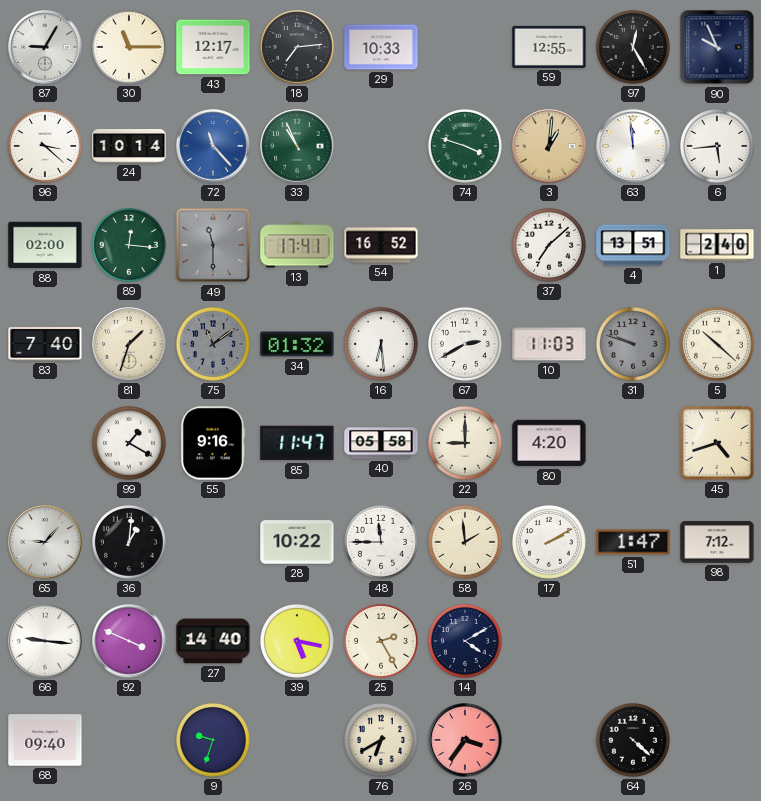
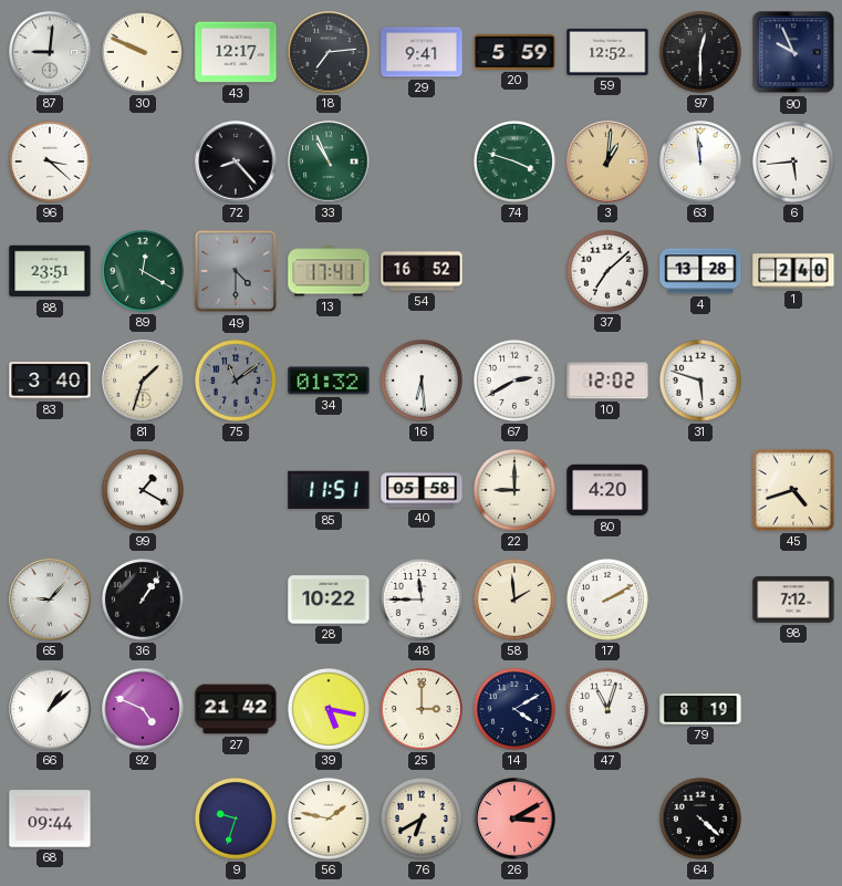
87: 9:05 -> 9:01
30: 11:15 -> 9:49
29: 10:33 -> 9:41
20: none -> 5:59
59: 12:55 -> 12:52
97: 12:25 -> 12:30
24: 10:14 -> none
72: 11:23 -> 8:23
72 dial: blue -> black
88: 02:00 -> 23:51
89: 12:16 -> 12:20
49: 11:30 -> 4:30
4: 13:51 -> 13:28
83: 7:40 -> 3:40
10: 11:03 -> 12:02
31: 9:48 -> 5:48
31 dial: grey -> white
5: 10:22 -> none
55: 9:16 -> none
85: 11:47 -> 11:51
36: 1:01 -> 1:06
51: 1:47 -> none
66: 9:16 -> 1:08
92: 3:49 -> 4:49
27: 14:40 -> 21:42
25: 2:25 -> 3:00
47: none -> 11:03
79: none -> 8:19
68: 09:40 -> 09:44
56: none -> 1:47
26: 3:36 -> 3:10
